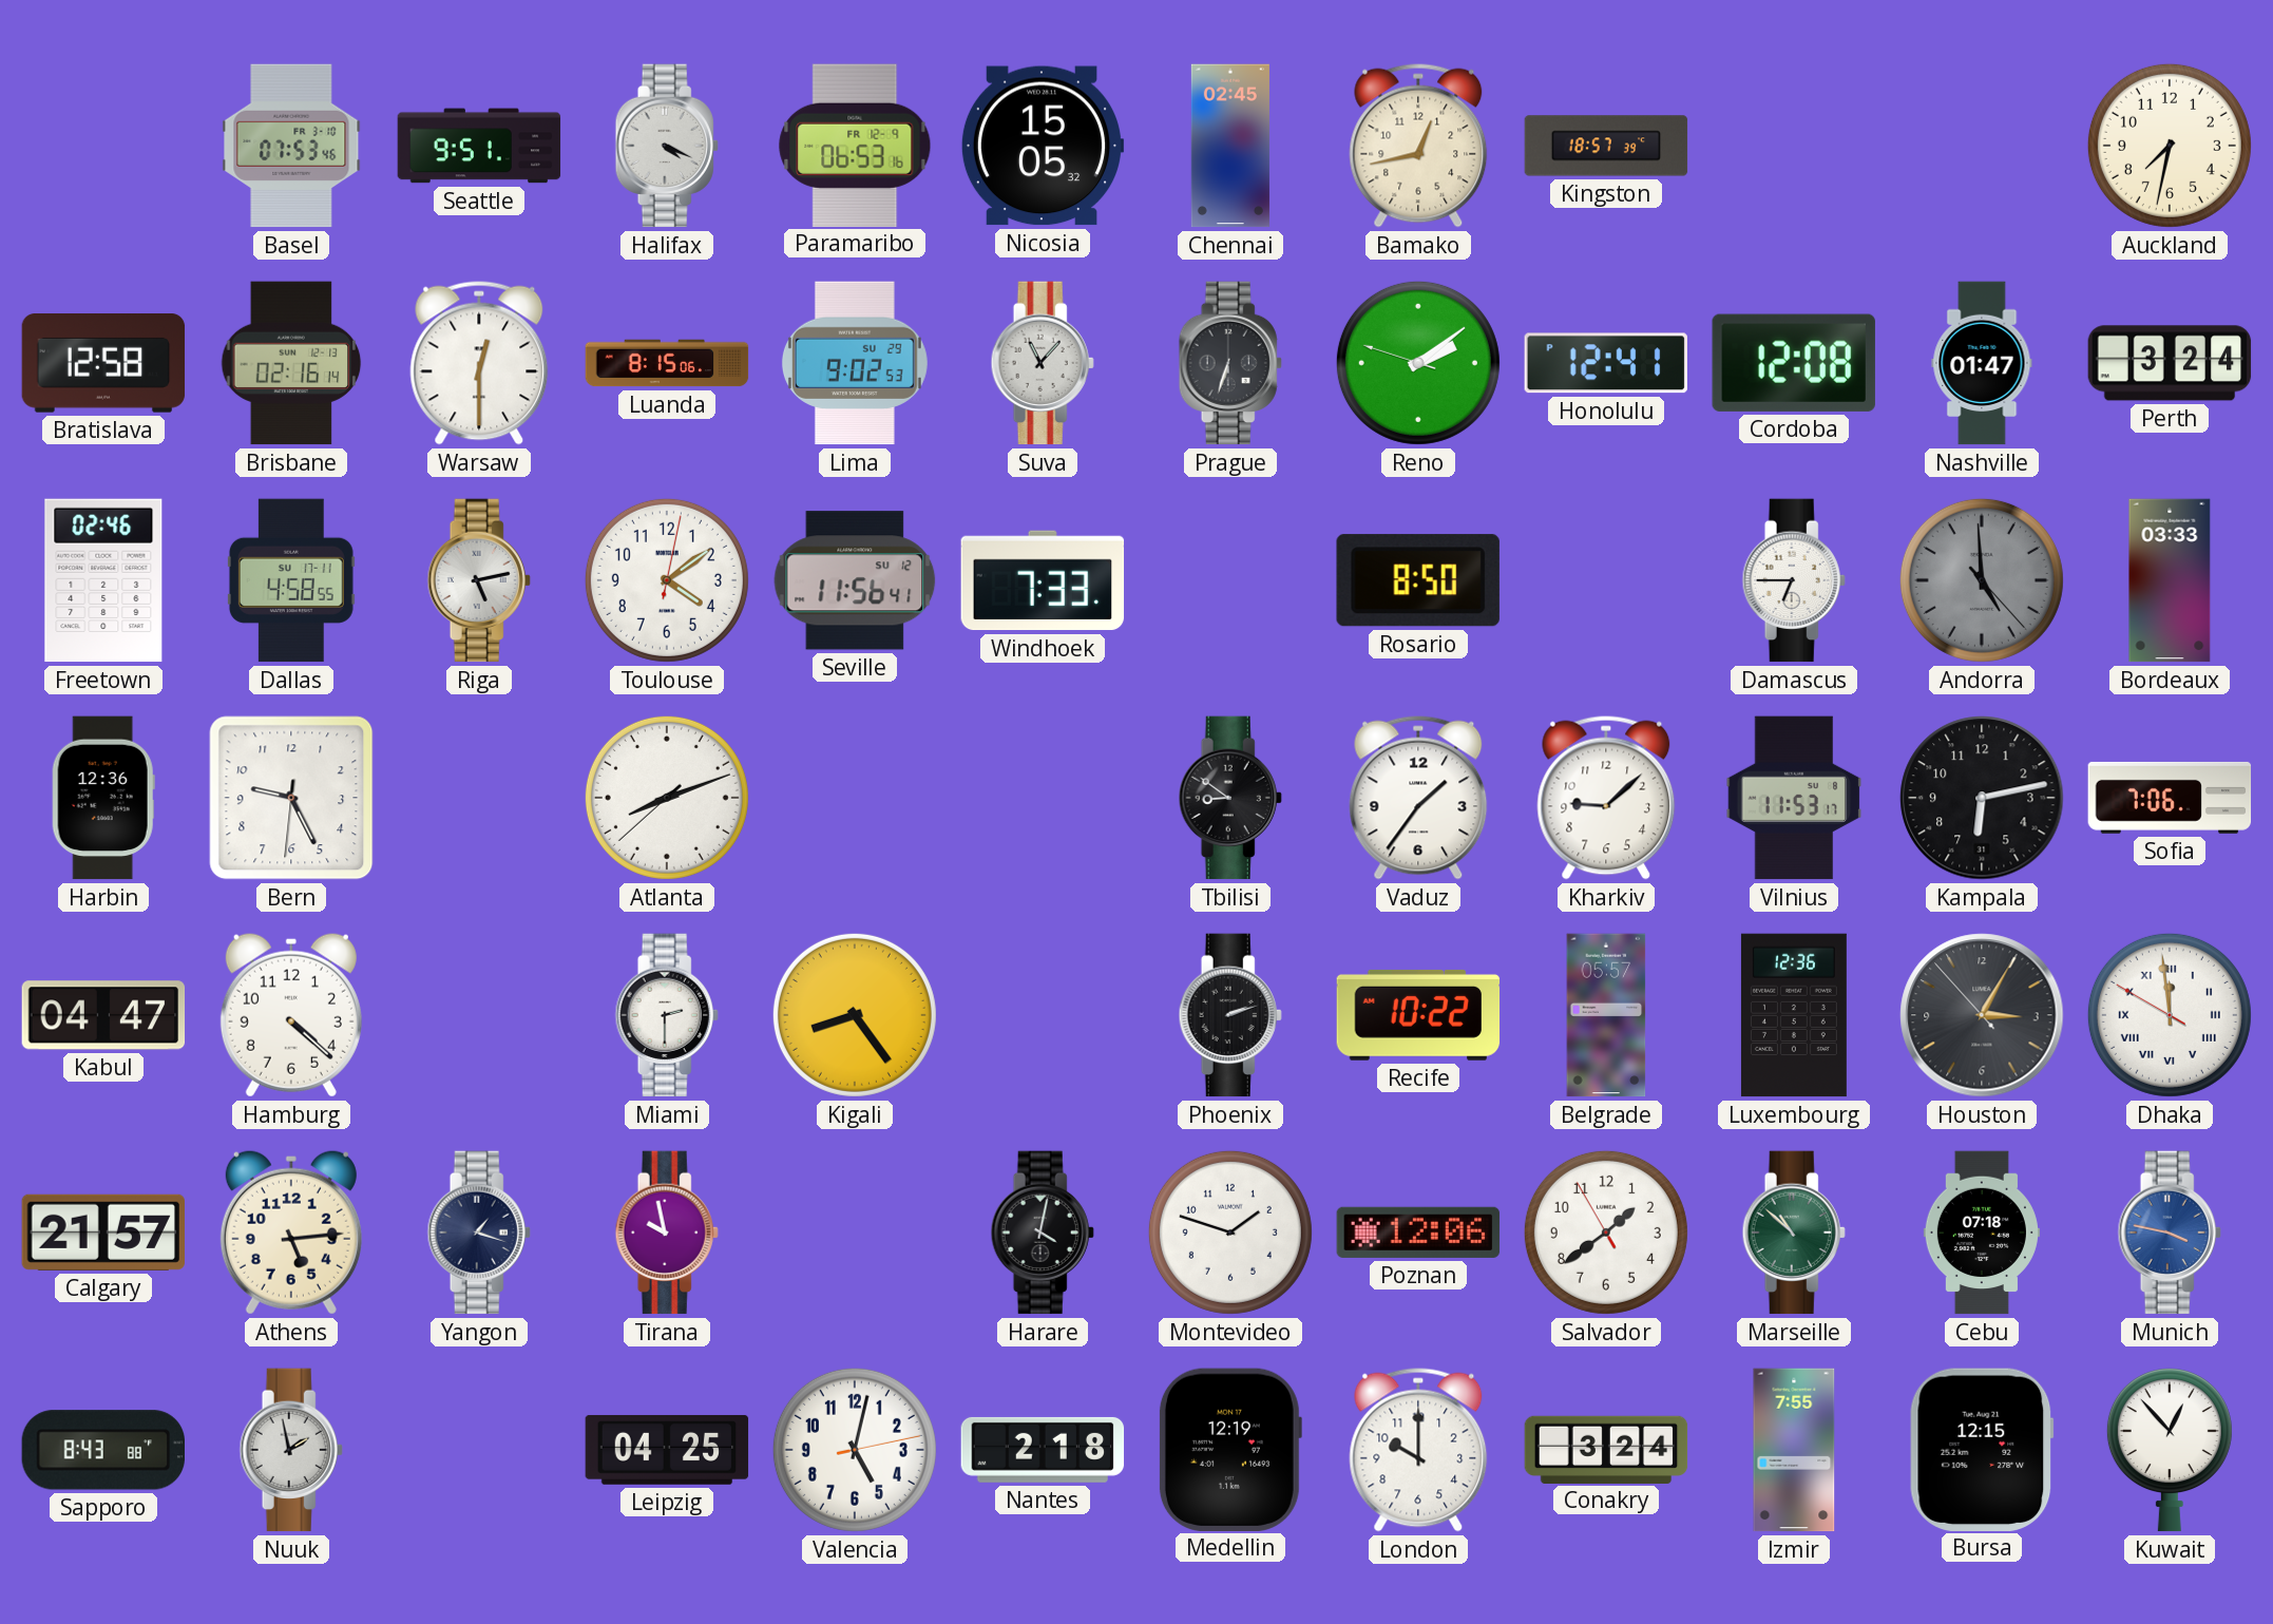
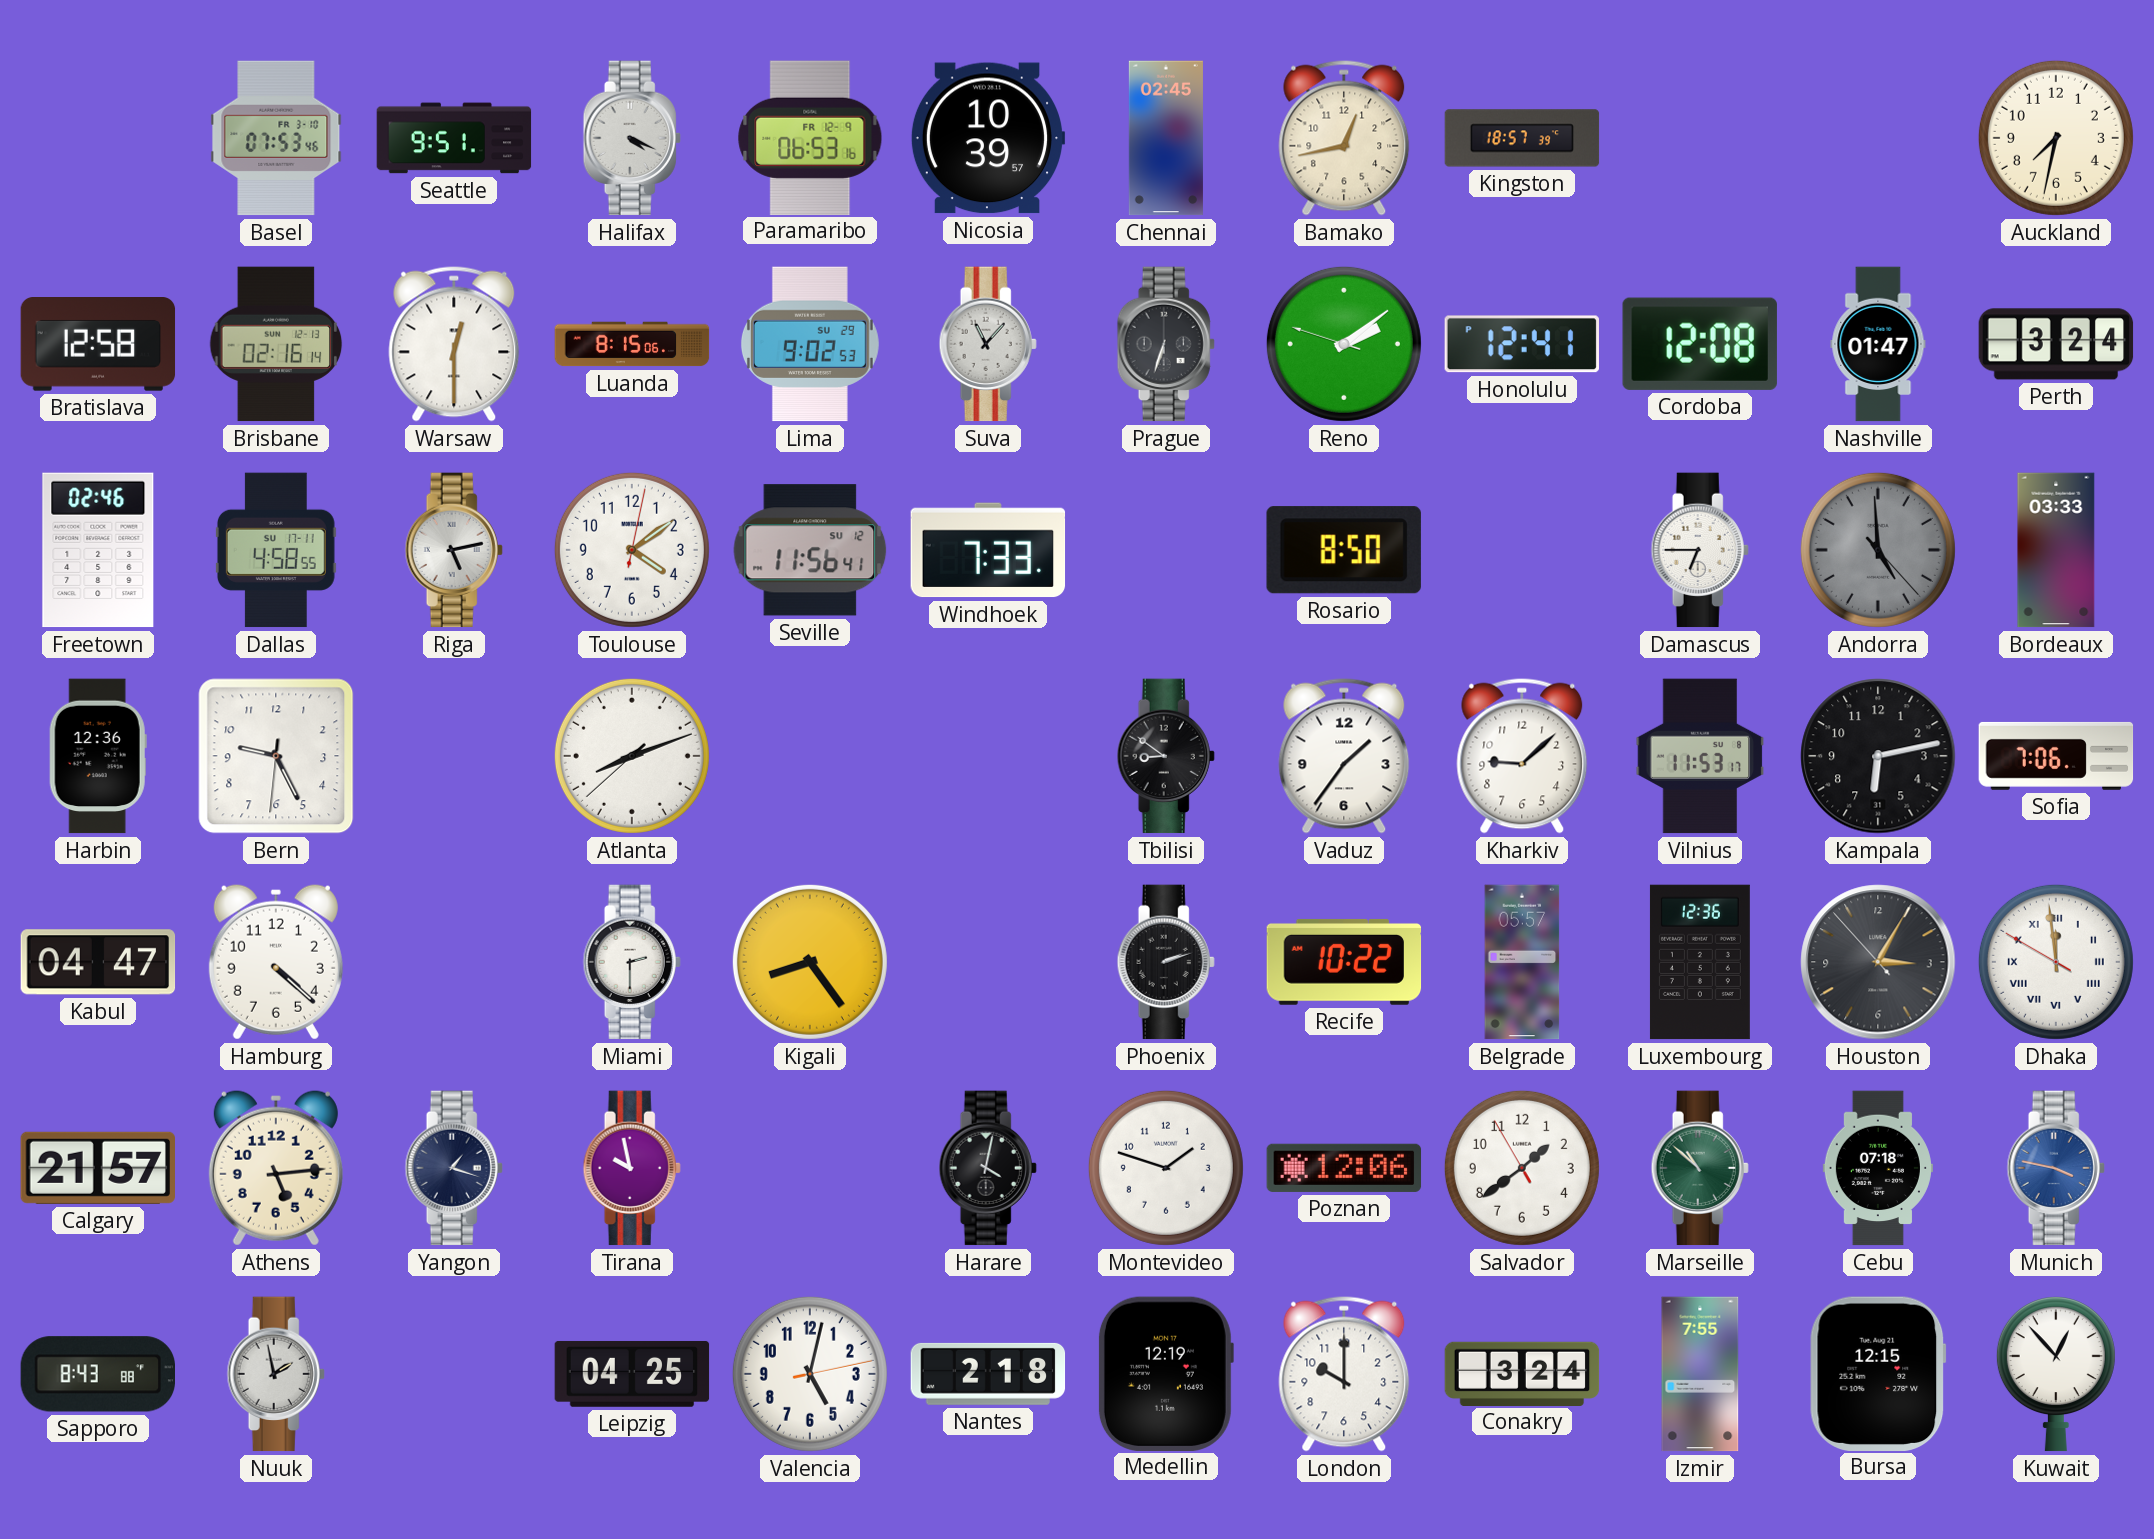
Nicosia: 15:05 -> 10:39
